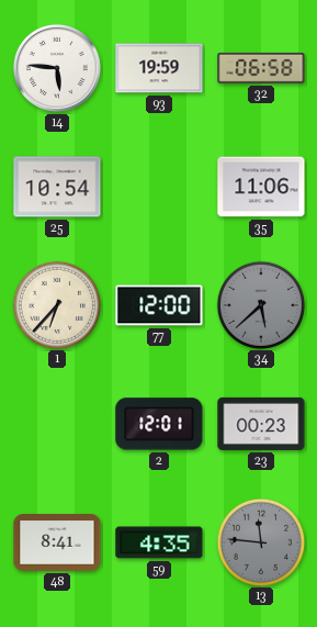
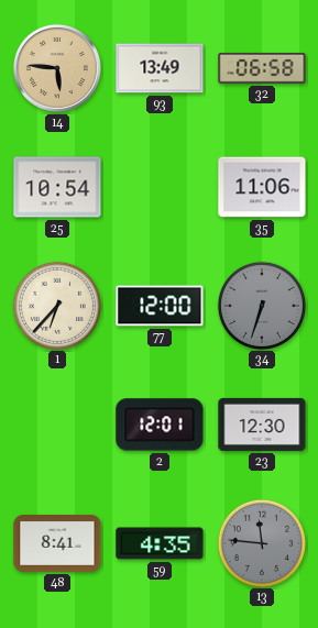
14 dial: white -> champagne
93: 19:59 -> 13:49
34: 5:38 -> 6:33
23: 00:23 -> 12:30
